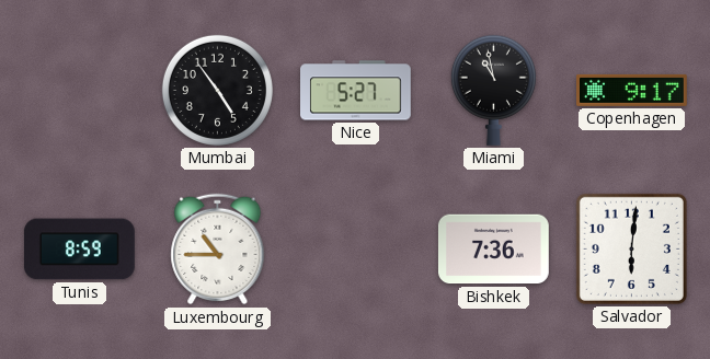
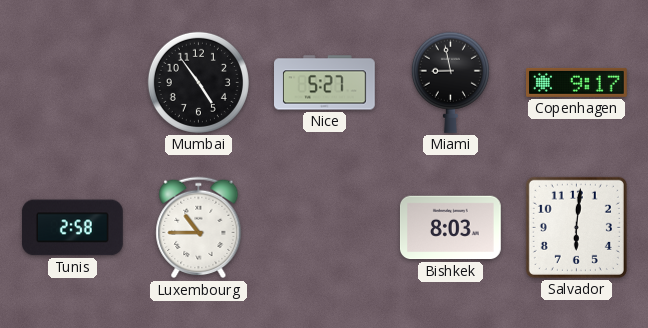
Miami: 10:58 -> 8:58
Tunis: 8:59 -> 2:58
Bishkek: 7:36 -> 8:03
